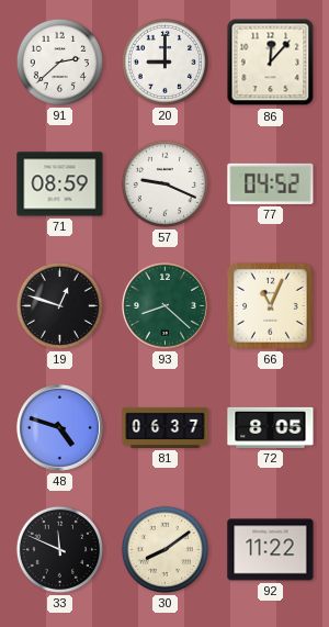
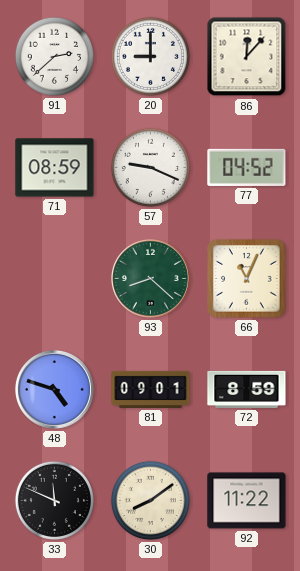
19: 12:48 -> none
81: 06:37 -> 09:01
72: 8:05 -> 8:59
